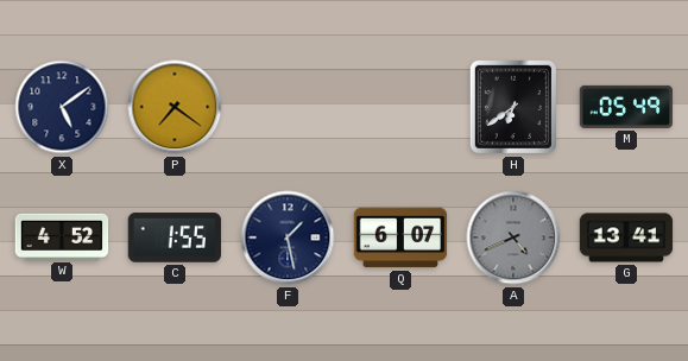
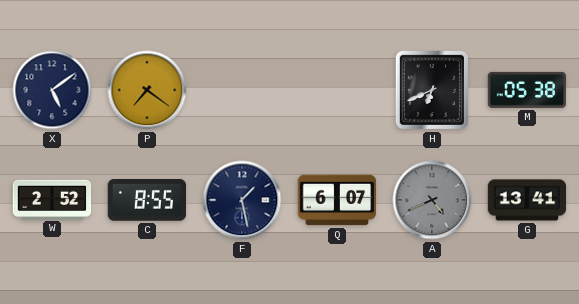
H: 6:39 -> 6:41
M: 05:49 -> 05:38
W: 4:52 -> 2:52
C: 1:55 -> 8:55
